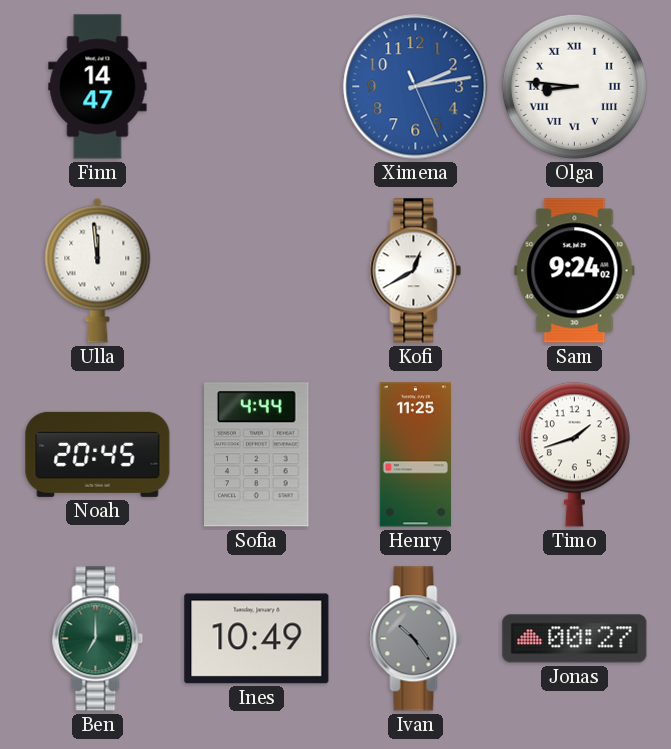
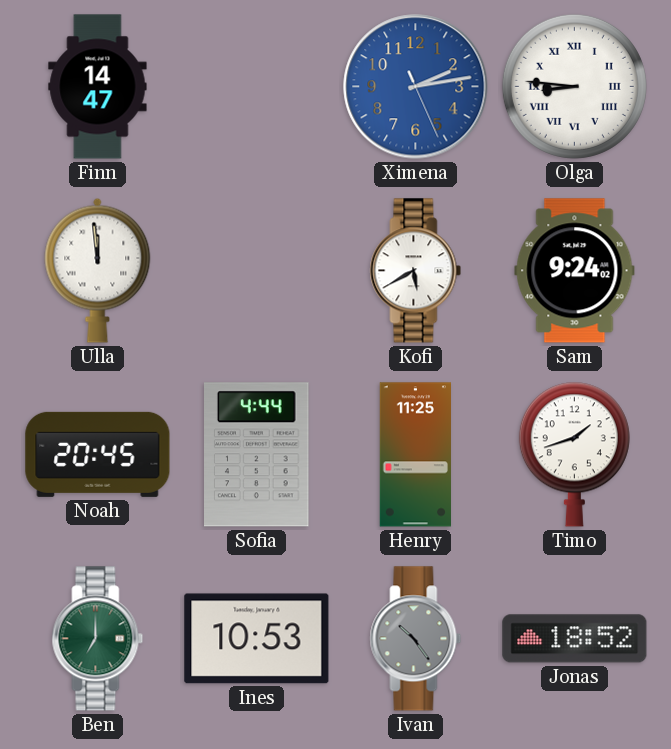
Kofi: 12:40 -> 5:40
Ines: 10:49 -> 10:53
Jonas: 00:27 -> 18:52
